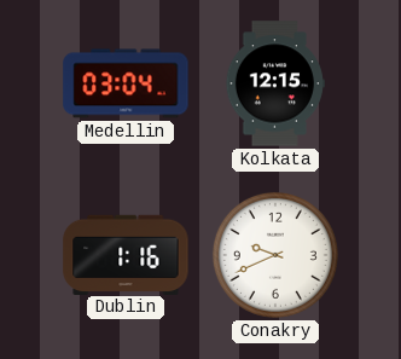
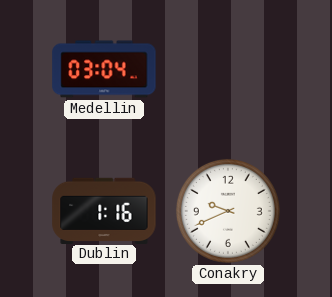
Kolkata: 12:15 -> none
